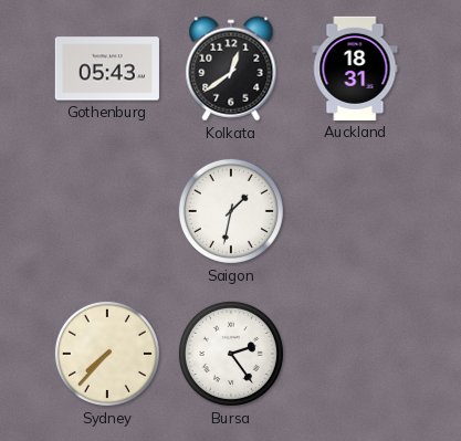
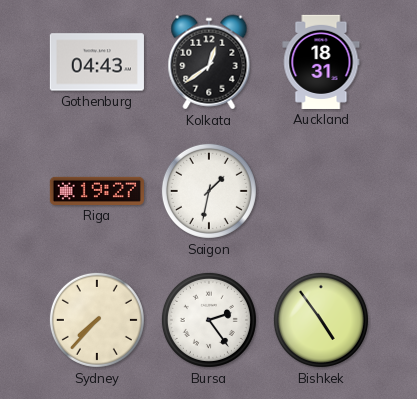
Gothenburg: 05:43 -> 04:43
Riga: none -> 19:27
Bishkek: none -> 4:54
